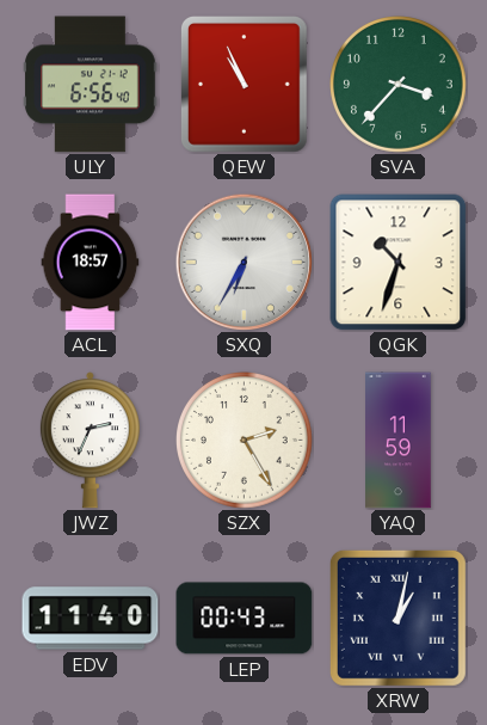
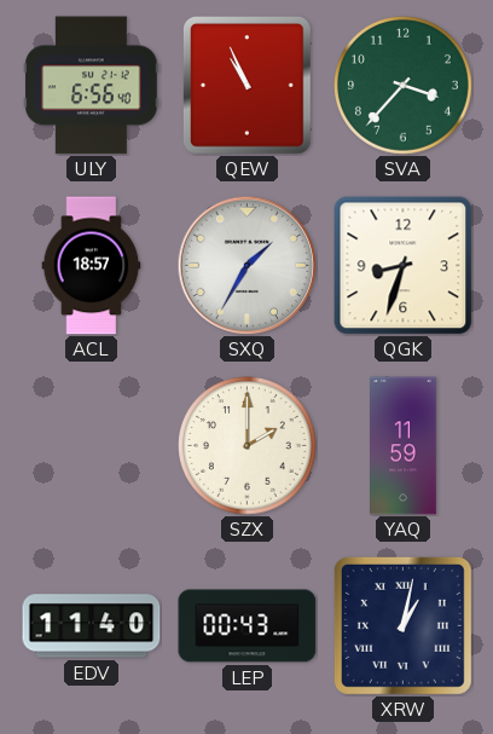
SXQ: 6:35 -> 1:35
QGK: 10:33 -> 8:33
JWZ: 2:34 -> none
SZX: 2:25 -> 2:00
